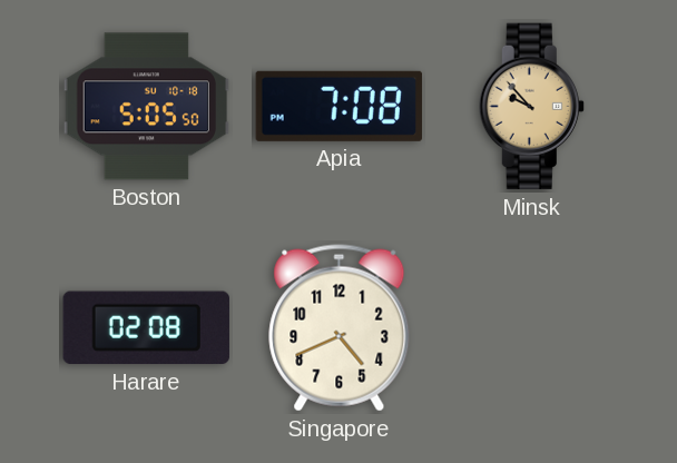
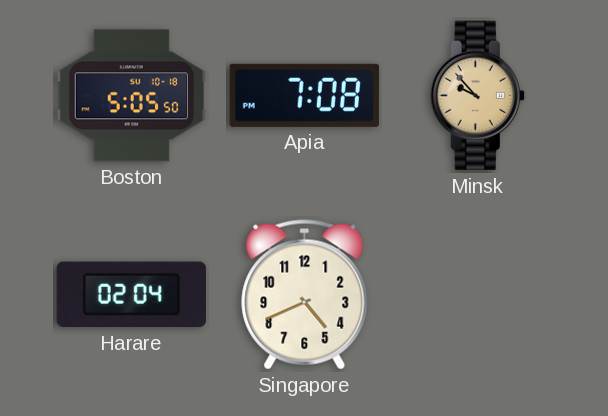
Harare: 02:08 -> 02:04
